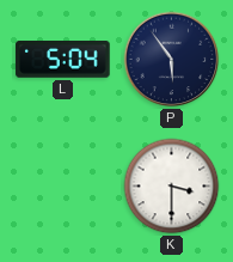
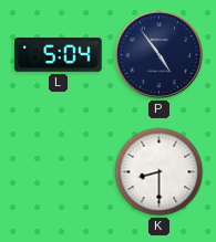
P: 5:54 -> 4:54
K: 3:30 -> 8:30
